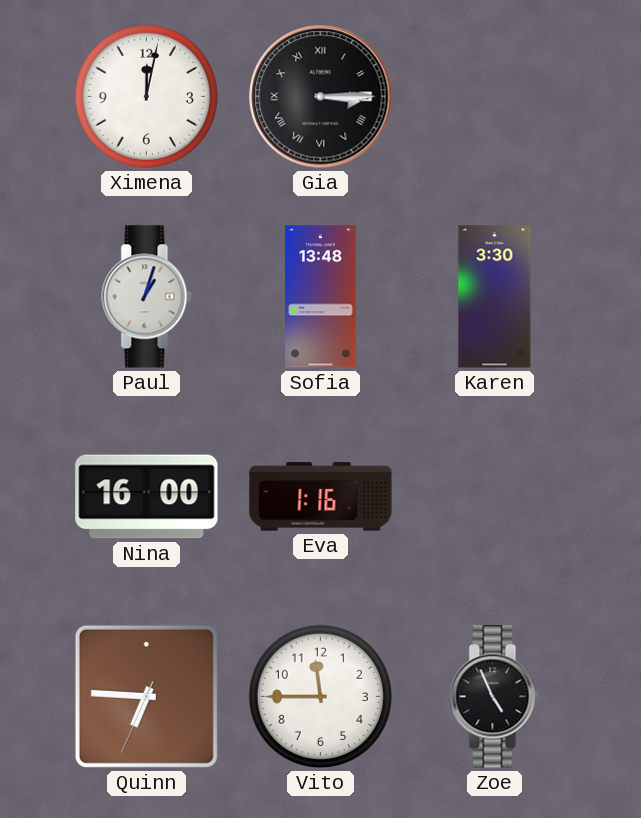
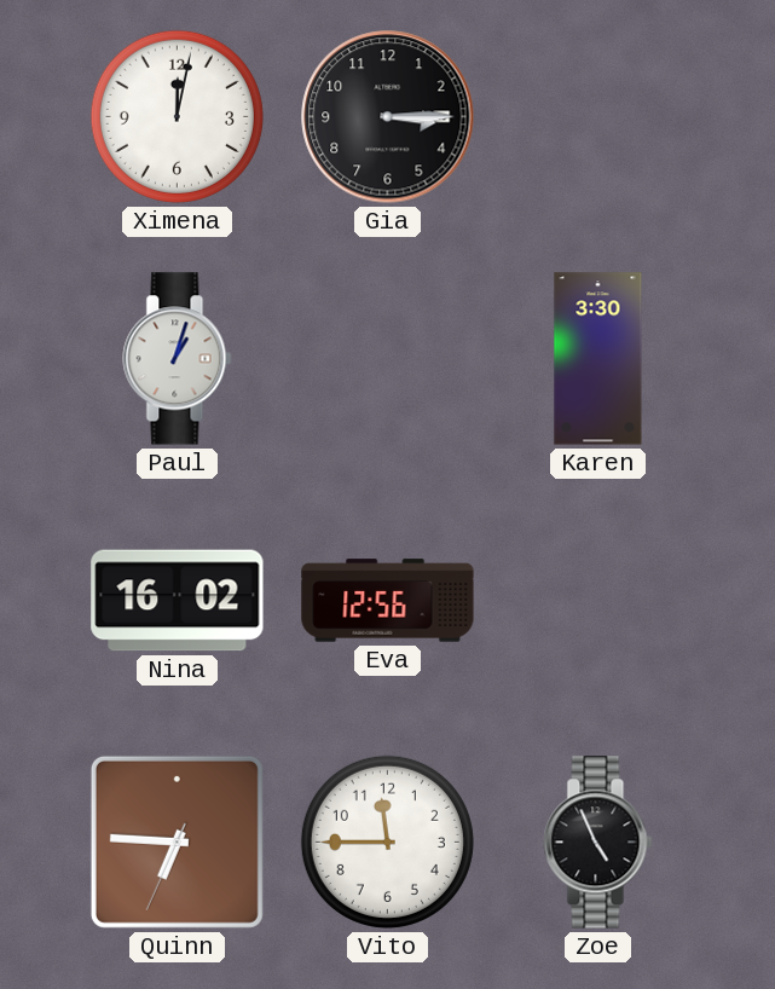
Gia numerals: Roman -> Arabic
Sofia: 13:48 -> none
Nina: 16:00 -> 16:02
Eva: 1:16 -> 12:56
